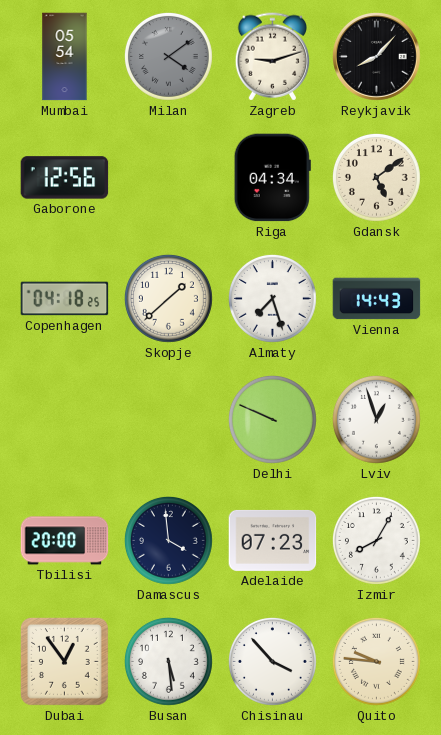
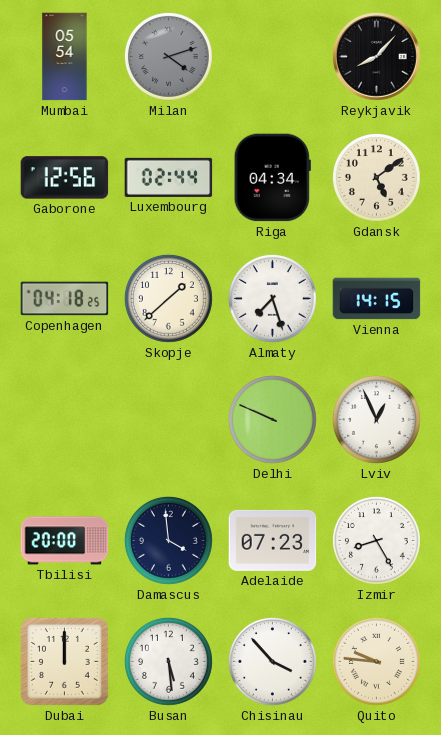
Milan: 4:09 -> 4:12
Zagreb: 9:12 -> none
Luxembourg: none -> 02:44
Vienna: 14:43 -> 14:15
Lviv: 12:57 -> 12:56
Izmir: 8:05 -> 8:25
Dubai: 12:54 -> 12:00
